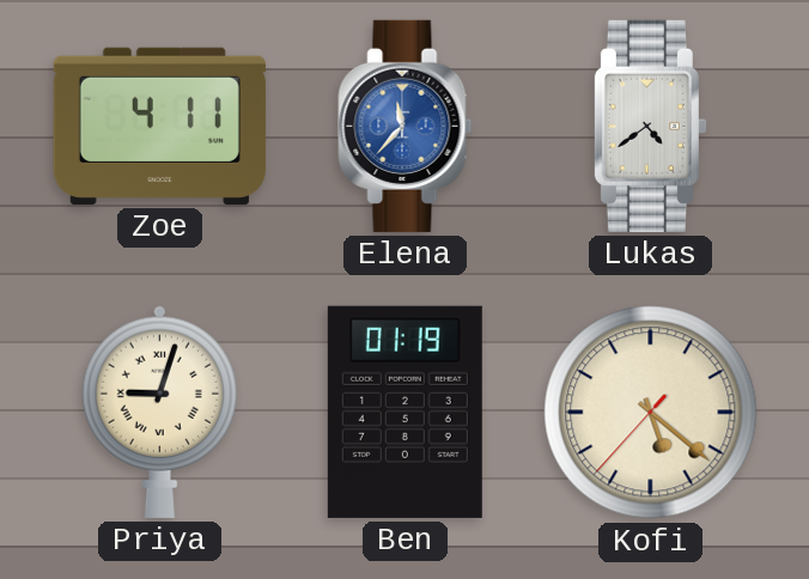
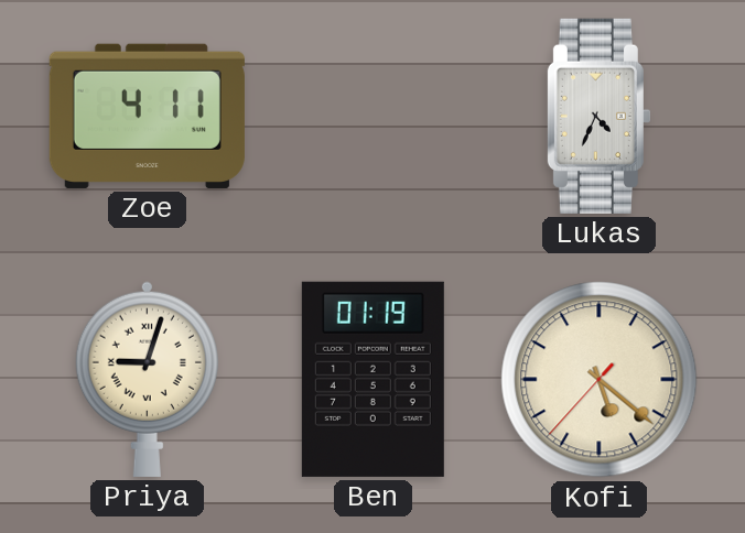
Elena: 11:37 -> none
Lukas: 4:39 -> 4:34
